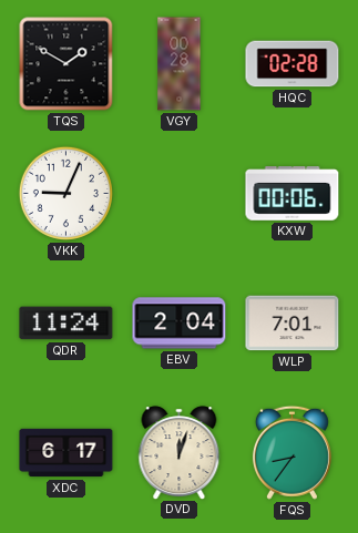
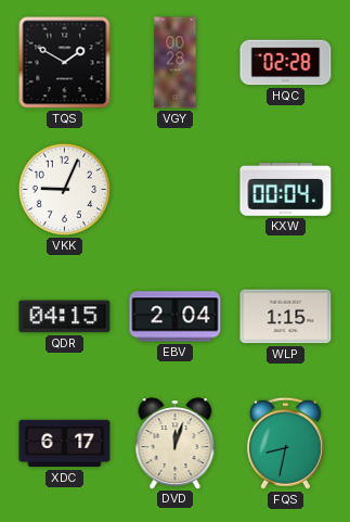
KXW: 00:06 -> 00:04
QDR: 11:24 -> 04:15
WLP: 7:01 -> 1:15
FQS: 8:36 -> 8:32
